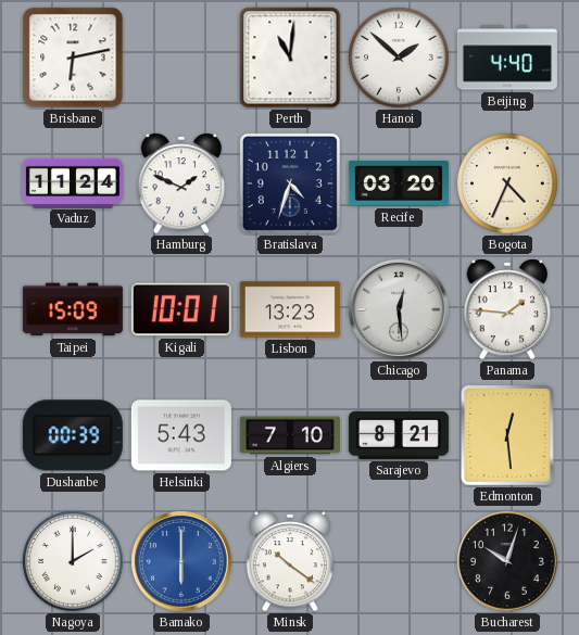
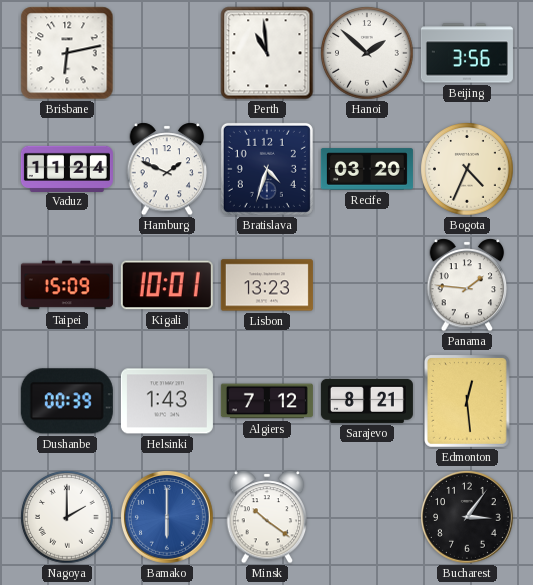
Perth: 11:01 -> 10:59
Beijing: 4:40 -> 3:56
Chicago: 12:29 -> none
Helsinki: 5:43 -> 1:43
Algiers: 7:10 -> 7:12
Bucharest: 10:03 -> 3:06
